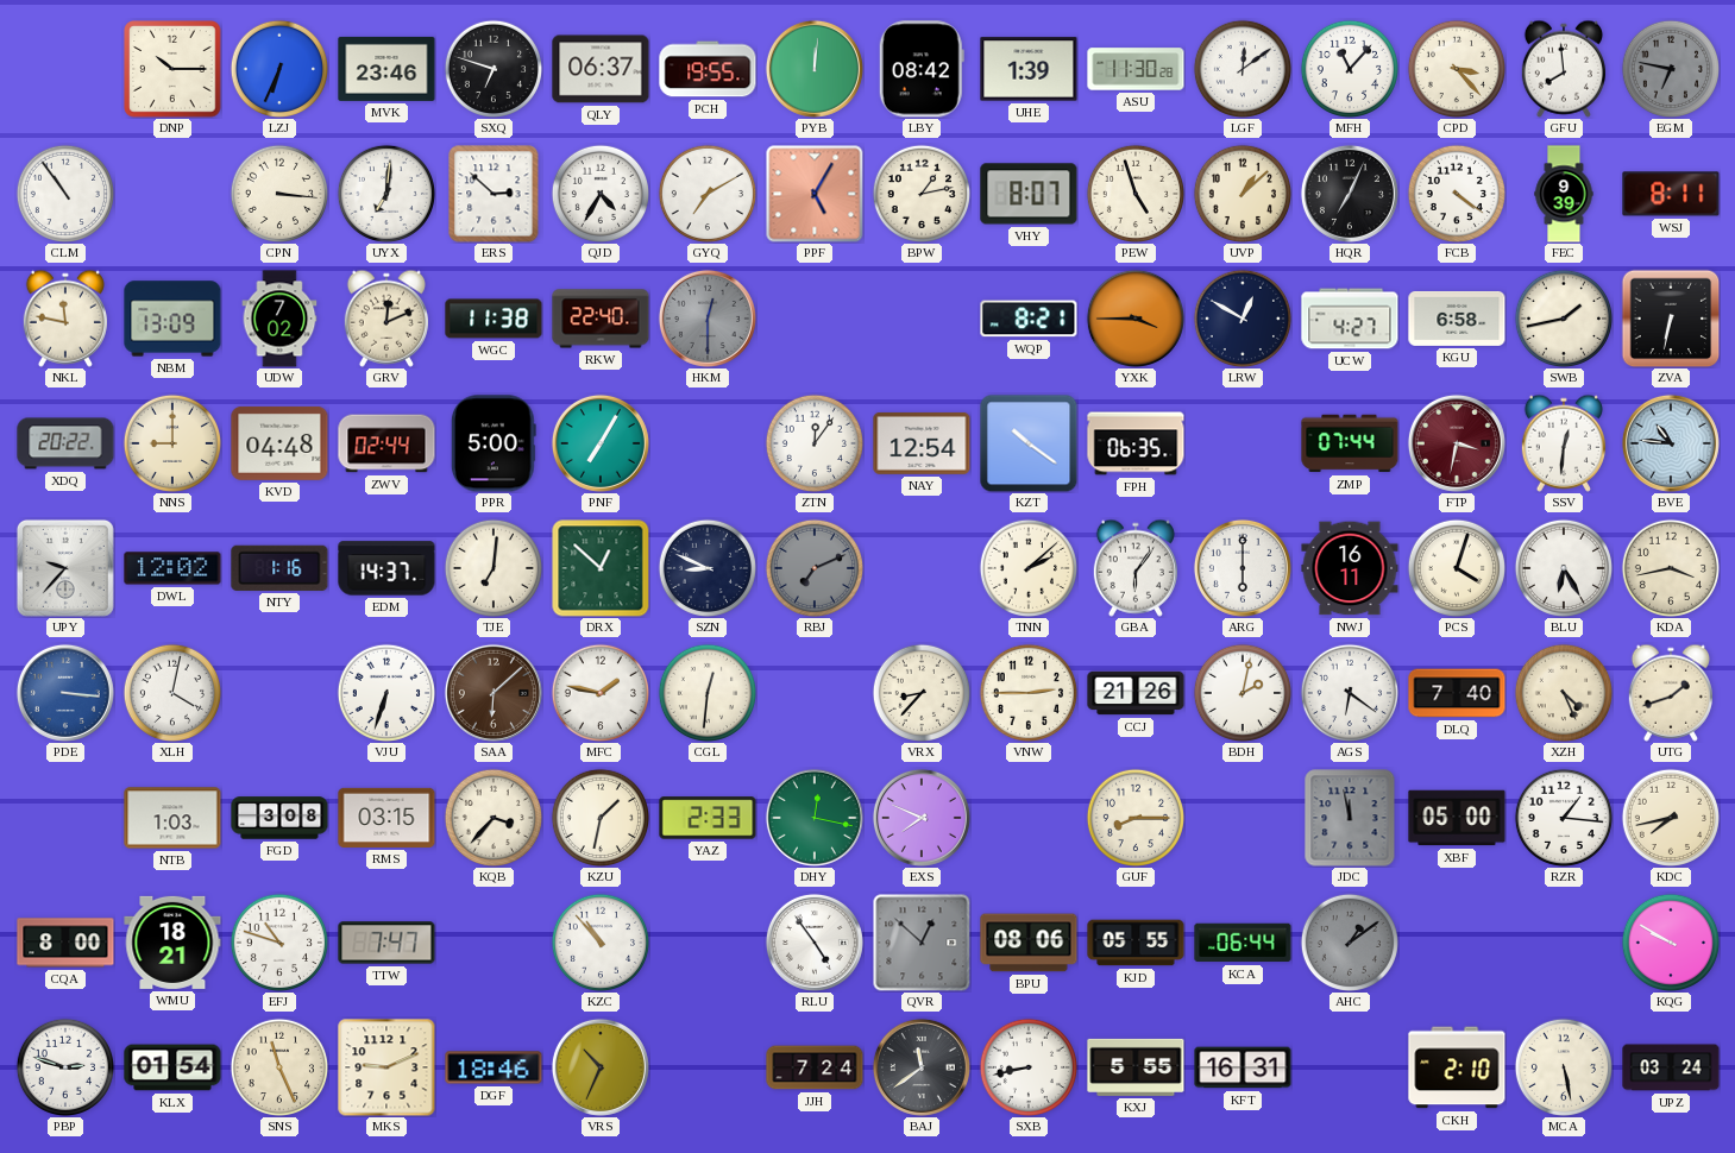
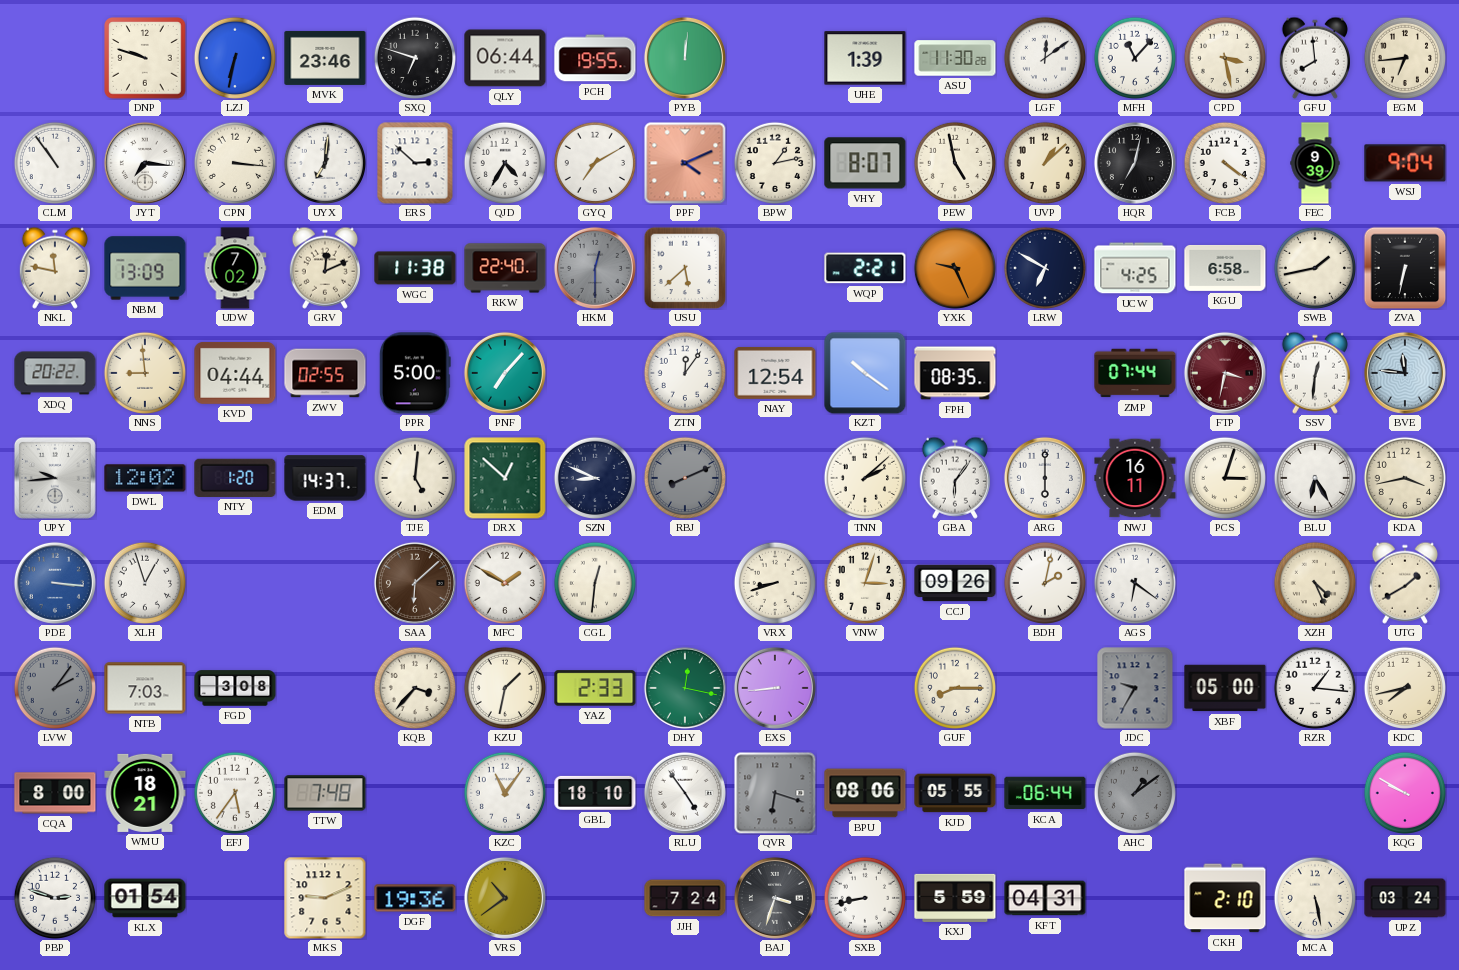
DNP: 10:15 -> 9:48
LZJ: 6:34 -> 6:32
QLY: 06:37 -> 06:44
LBY: 08:42 -> none
CPD: 3:23 -> 3:28
EGM: 6:47 -> 6:44
EGM dial: grey -> cream
JYT: none -> 7:16
PPF: 5:05 -> 4:11
PEW: 4:57 -> 4:58
HQR: 7:04 -> 7:02
WSJ: 8:11 -> 9:04
USU: none -> 5:38
WQP: 8:21 -> 2:21
YXK: 3:45 -> 9:26
LRW: 12:50 -> 6:50
UCW: 4:27 -> 4:25
NNS: 9:00 -> 8:59
KVD: 04:48 -> 04:44
ZWV: 02:44 -> 02:55
PNF: 7:05 -> 7:07
FPH: 06:35 -> 08:35
BVE: 10:46 -> 11:46
UPY: 9:37 -> 9:44
NTY: 1:16 -> 1:20
TJE: 7:01 -> 5:01
RBJ: 7:11 -> 8:11
PCS: 4:03 -> 3:03
XLH: 4:02 -> 12:57
VJU: 6:33 -> none
MFC: 1:47 -> 1:50
VRX: 8:37 -> 8:42
VNW: 2:45 -> 3:03
CCJ: 21:26 -> 09:26
DLQ: 7:40 -> none
UTG: 1:42 -> 1:40
LVW: none -> 2:06
NTB: 1:03 -> 7:03
RMS: 03:15 -> none
EXS: 7:49 -> 8:44
JDC: 11:58 -> 9:35
EFJ: 10:48 -> 5:36
TTW: 7:47 -> 7:48
KZC: 10:53 -> 11:06
GBL: none -> 18:10
QVR: 12:52 -> 6:18
SNS: 11:26 -> none
DGF: 18:46 -> 19:36
VRS: 10:34 -> 10:39
BAJ: 11:39 -> 3:33
KXJ: 5:55 -> 5:59
KFT: 16:31 -> 04:31
